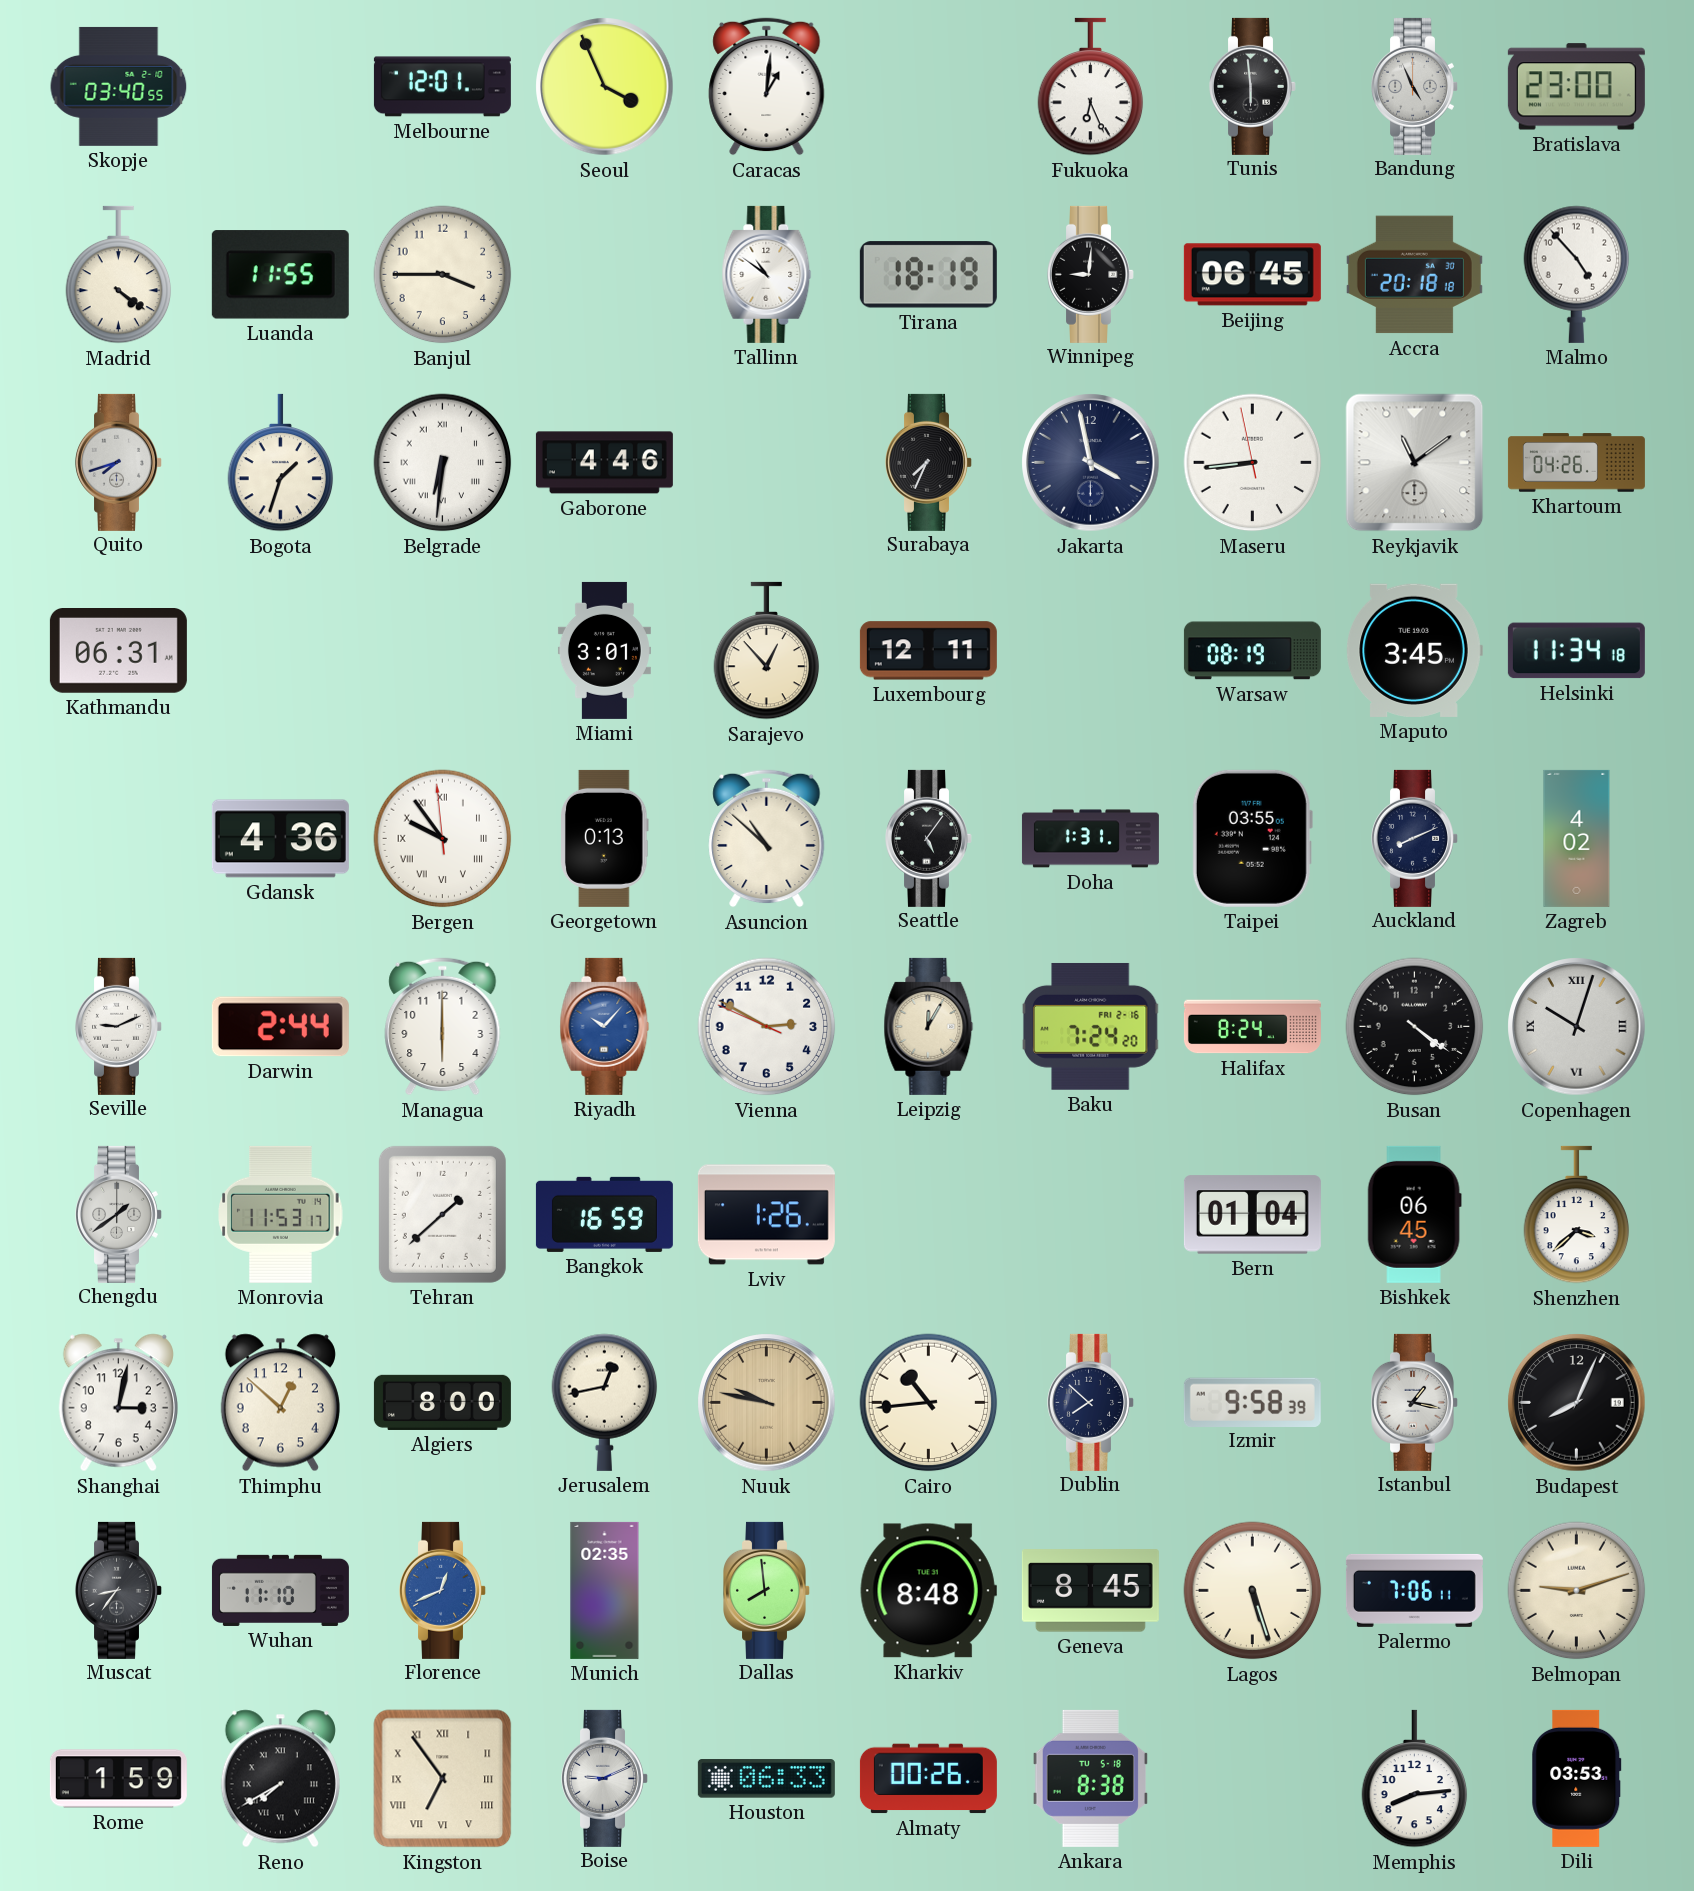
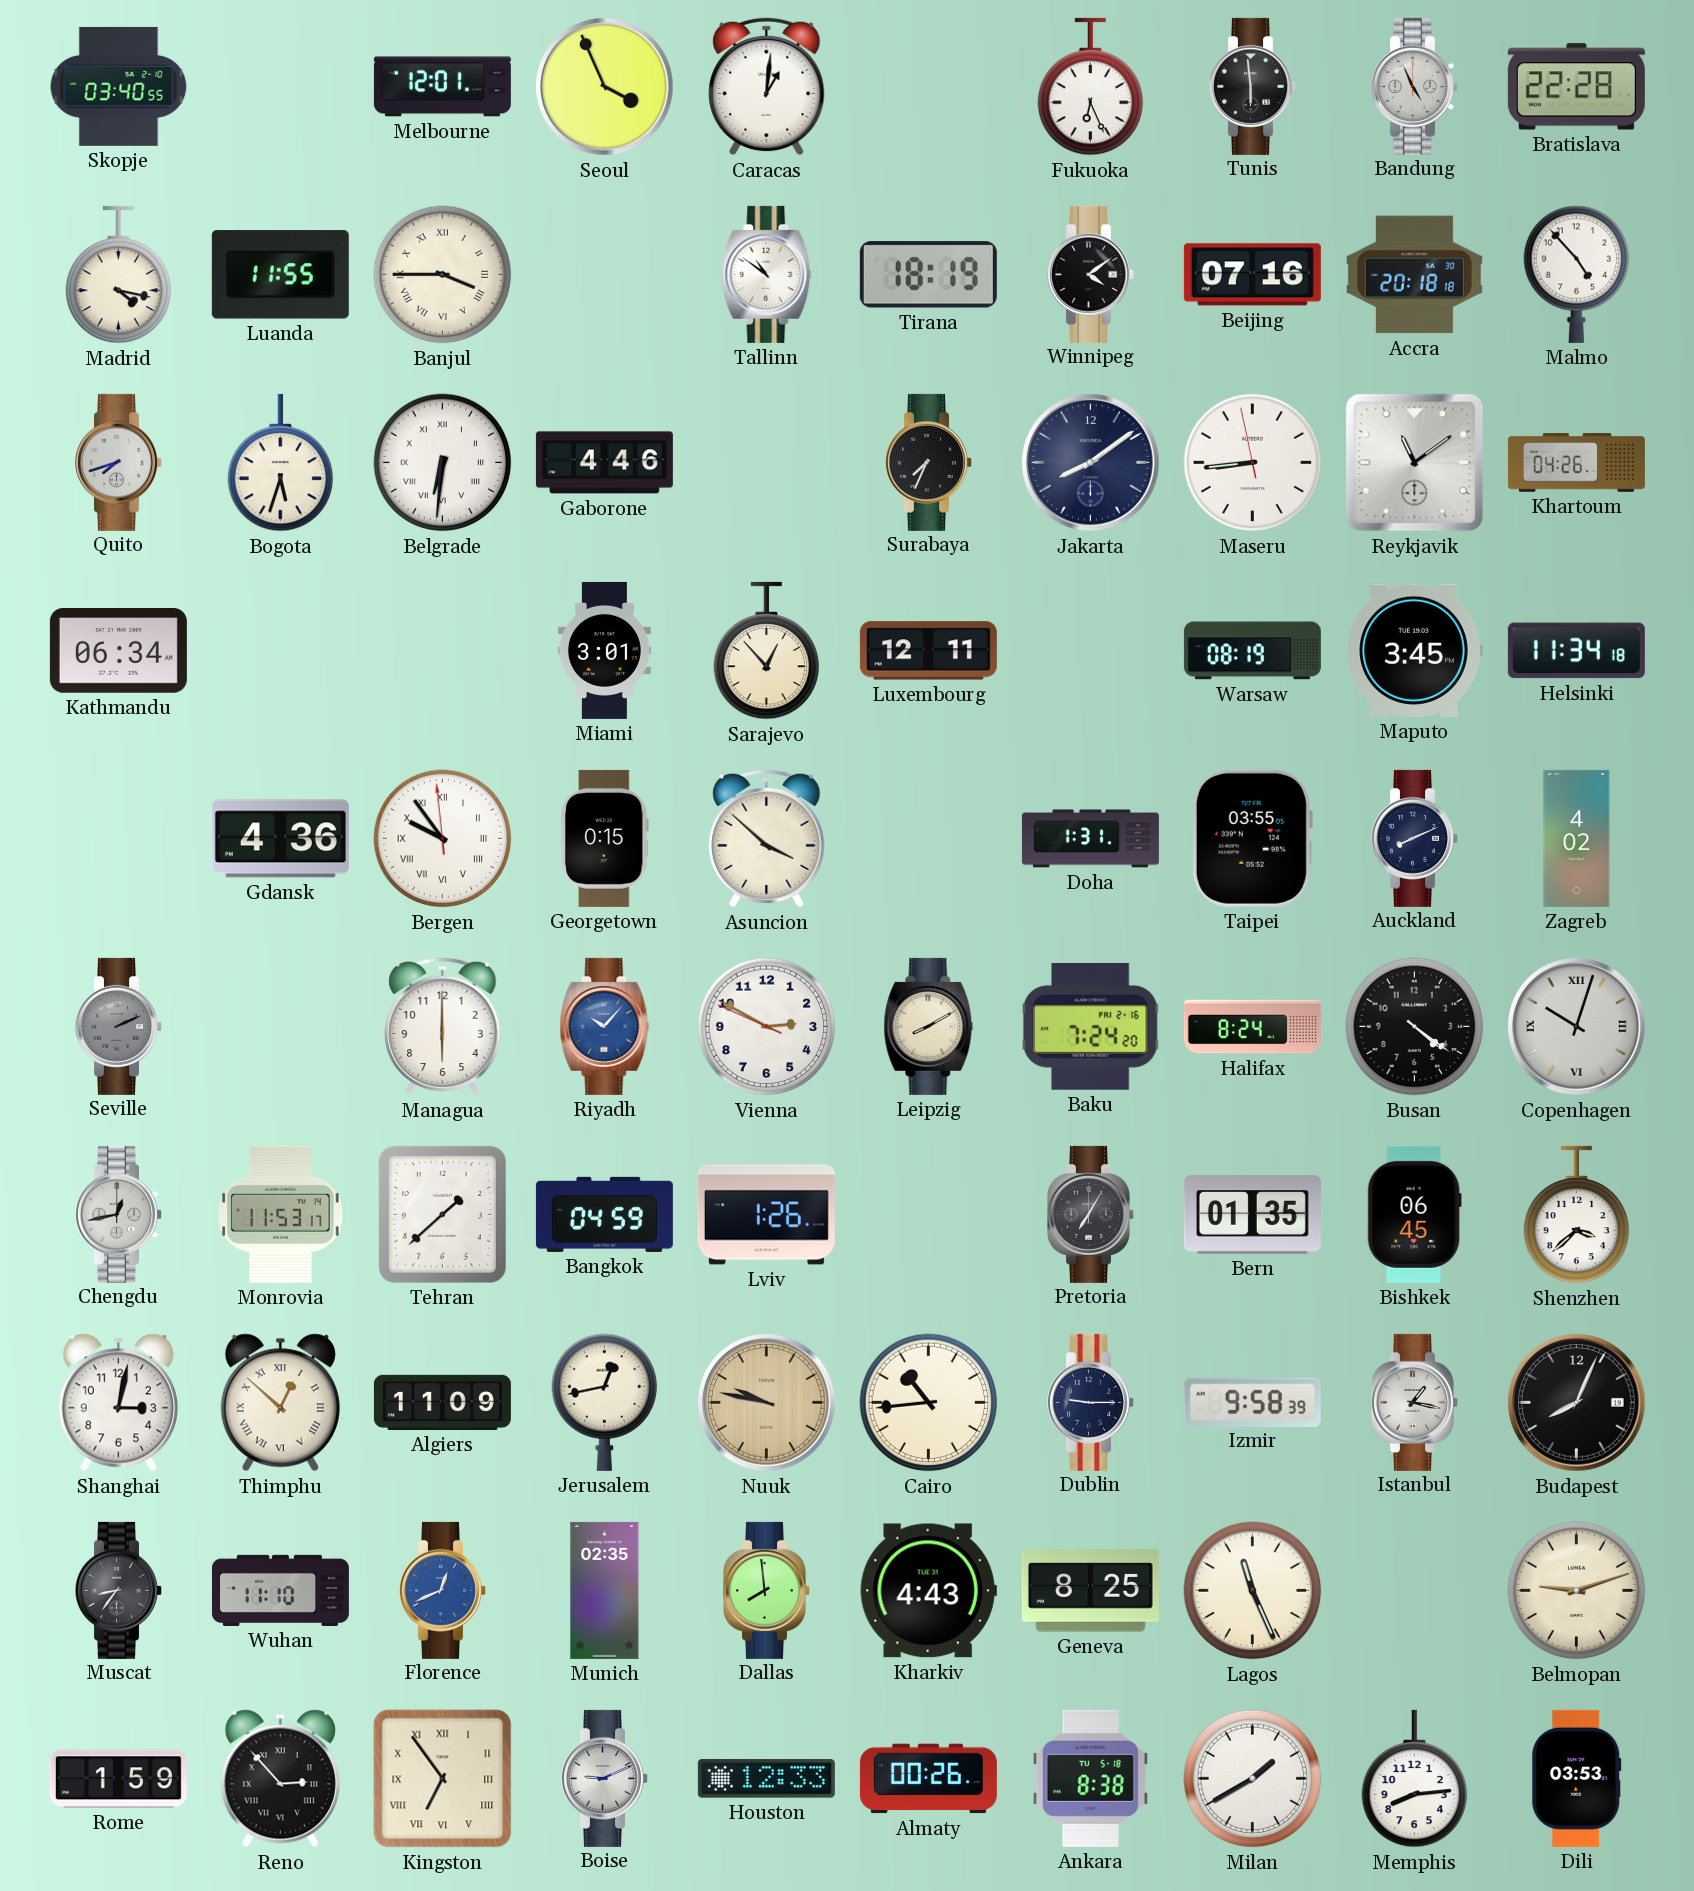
Bratislava: 23:00 -> 22:28
Madrid: 4:21 -> 4:17
Banjul numerals: Arabic -> Roman
Winnipeg: 9:01 -> 4:09
Beijing: 06:45 -> 07:16
Bogota: 1:33 -> 5:33
Jakarta: 3:58 -> 8:09
Kathmandu: 06:31 -> 06:34
Georgetown: 0:13 -> 0:15
Asuncion: 10:52 -> 3:52
Seattle: 5:06 -> none
Seville: 9:11 -> 2:11
Seville dial: white -> grey
Darwin: 2:44 -> none
Leipzig: 12:05 -> 8:10
Chengdu: 1:39 -> 12:43
Bangkok: 16:59 -> 04:59
Pretoria: none -> 7:05
Bern: 01:04 -> 01:35
Thimphu numerals: Arabic -> Roman
Algiers: 8:00 -> 11:09
Dublin: 7:52 -> 9:15
Kharkiv: 8:48 -> 4:43
Geneva: 8:45 -> 8:25
Lagos: 5:27 -> 11:26
Palermo: 7:06 -> none
Reno: 7:40 -> 2:53
Houston: 06:33 -> 12:33
Milan: none -> 1:40
